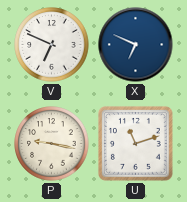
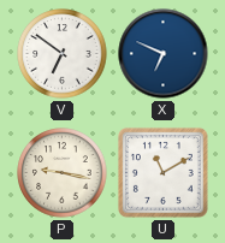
V: 6:49 -> 6:51
U: 11:12 -> 11:10
